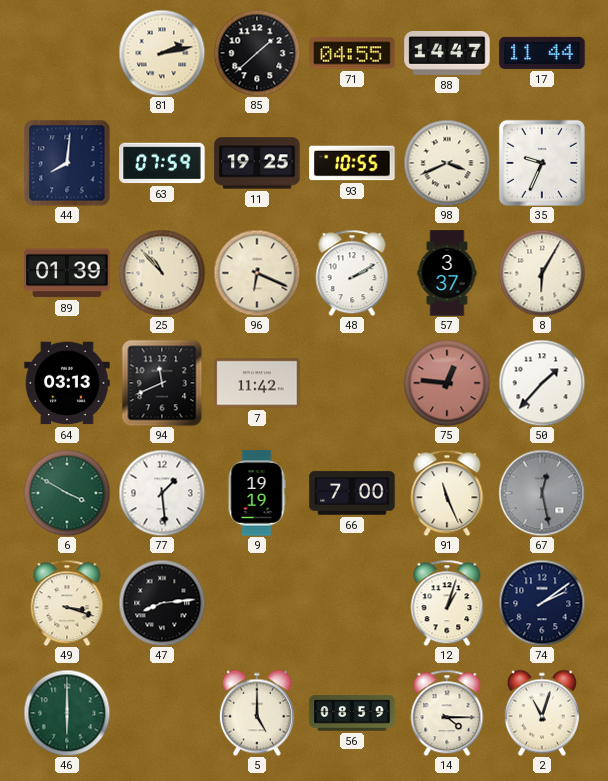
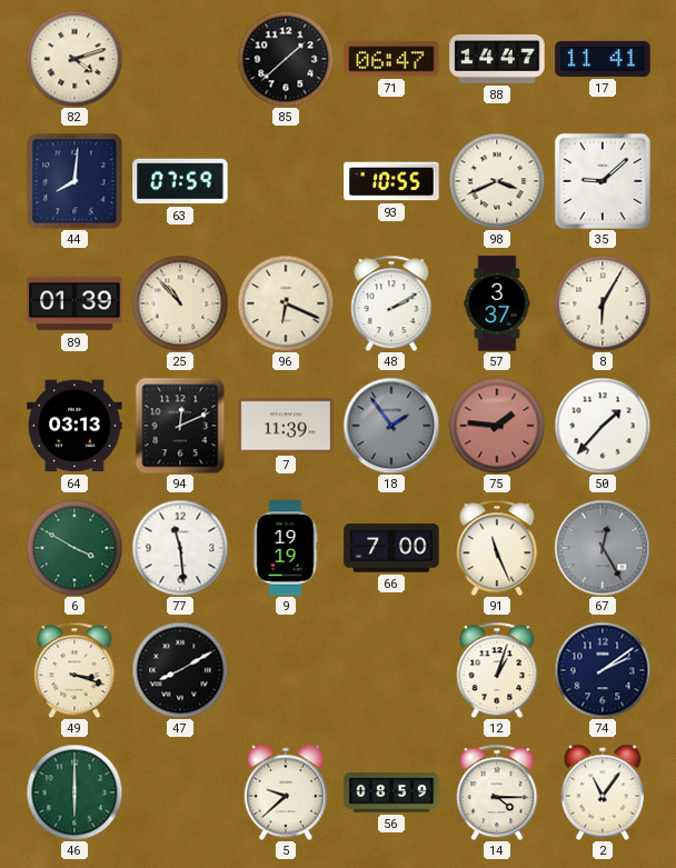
82: none -> 4:12
81: 2:13 -> none
71: 04:55 -> 06:47
17: 11:44 -> 11:41
11: 19:25 -> none
35: 9:34 -> 9:08
94: 11:41 -> 12:11
7: 11:42 -> 11:39
18: none -> 1:54
75: 12:46 -> 1:46
77: 1:29 -> 11:29
67: 12:28 -> 12:25
47: 8:14 -> 8:10
5: 5:00 -> 9:38
2: 11:03 -> 11:06
